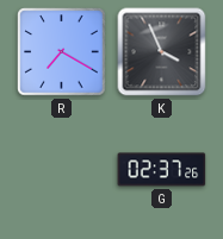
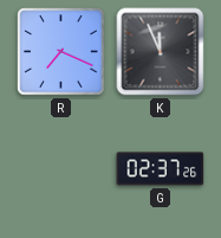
R: 7:20 -> 7:19
K: 3:56 -> 11:56
